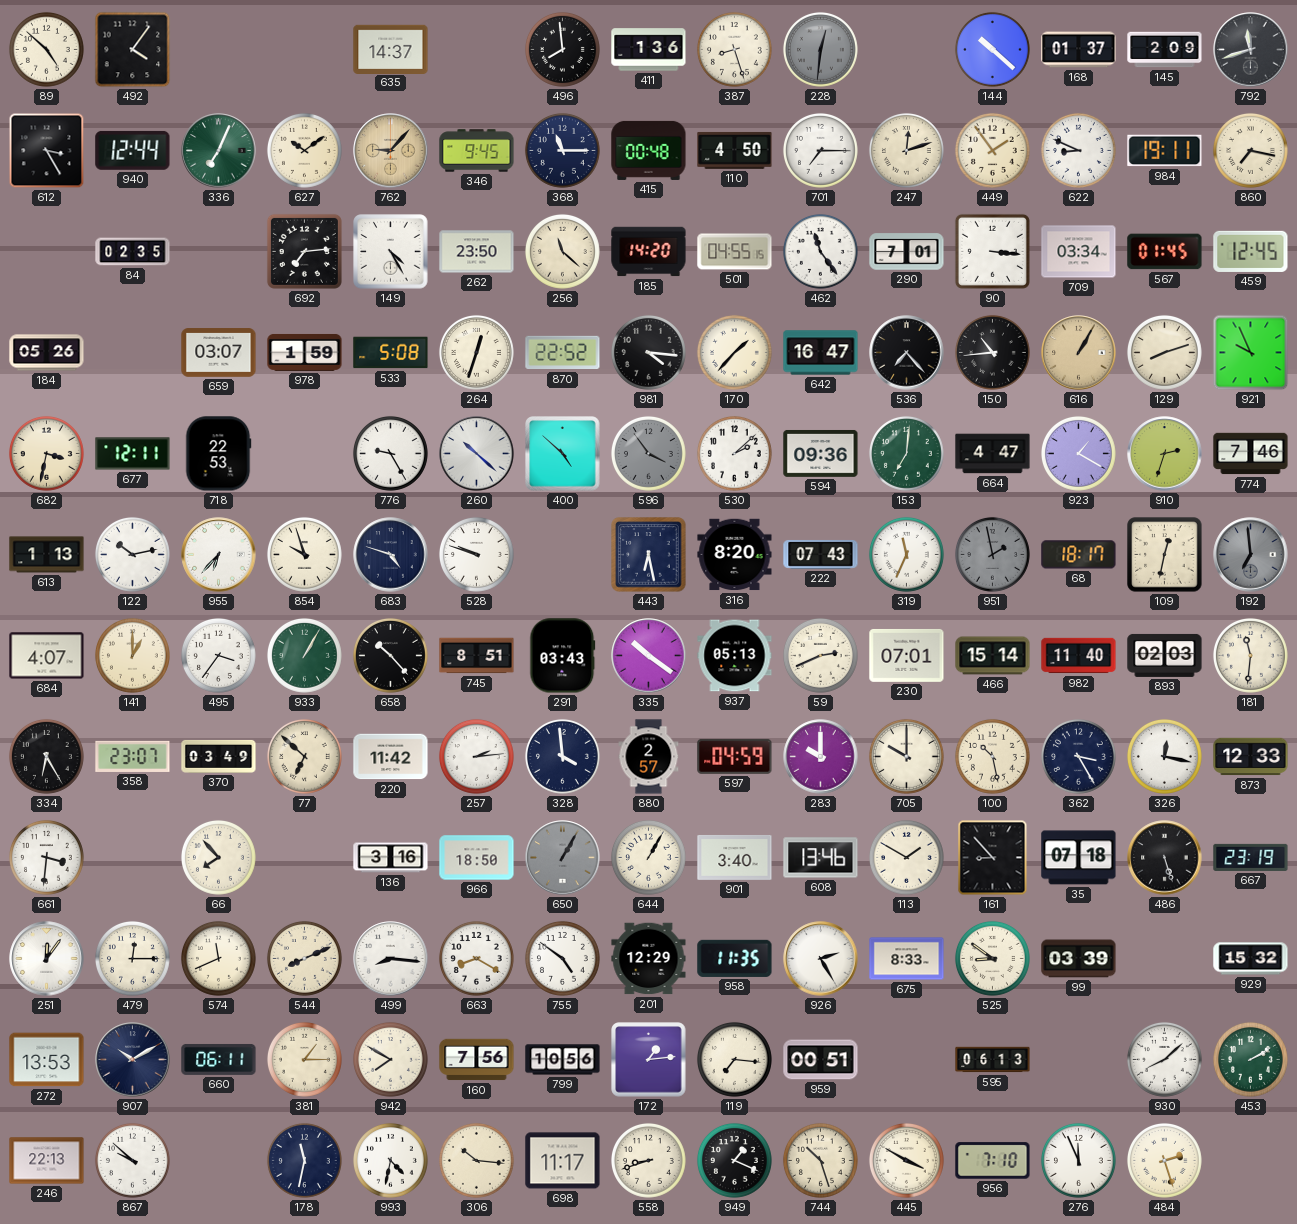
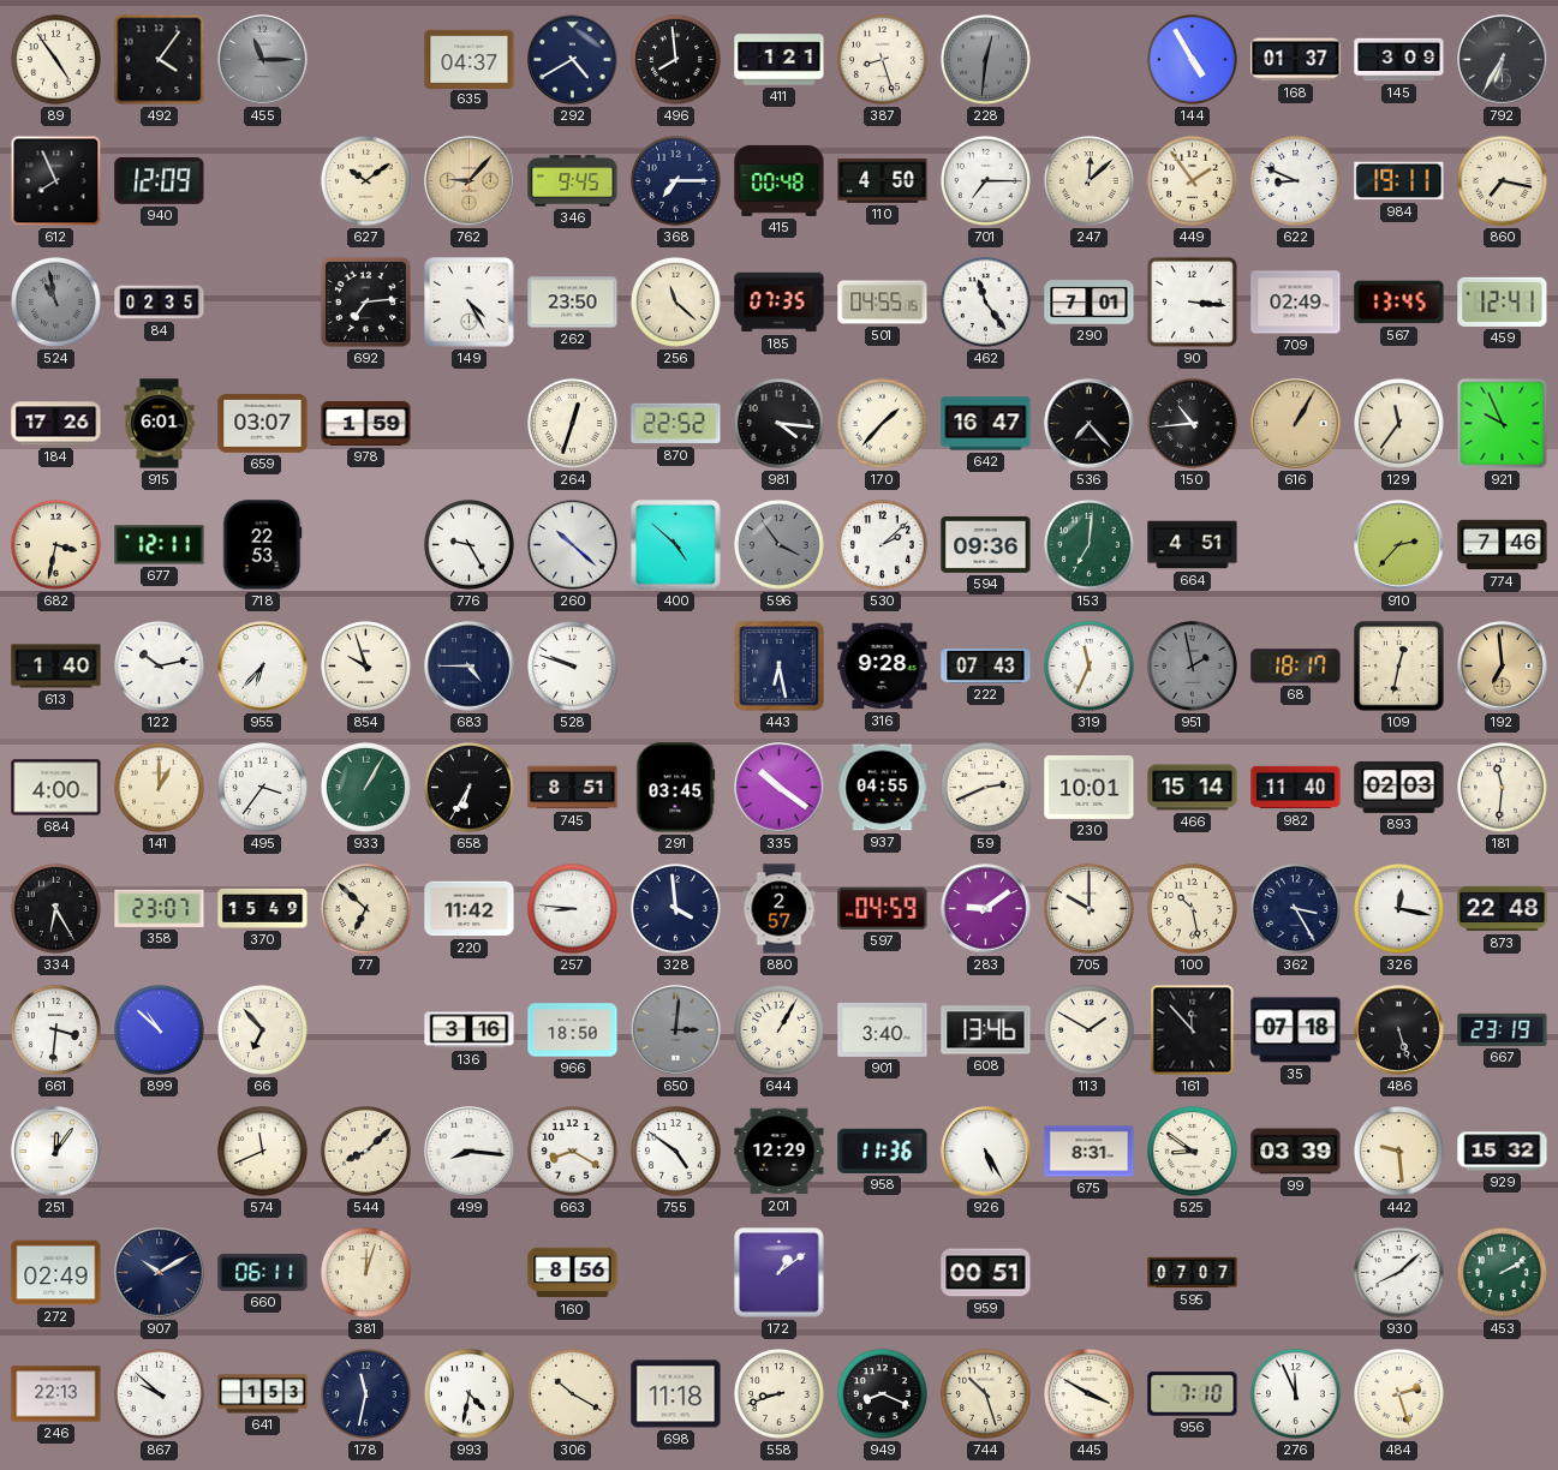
89: 4:52 -> 4:54
455: none -> 11:15
635: 14:37 -> 04:37
292: none -> 4:40
411: 1:36 -> 1:21
144: 10:22 -> 4:55
145: 2:09 -> 3:09
792: 11:42 -> 6:35
612: 3:25 -> 7:56
940: 12:44 -> 12:09
336: 7:04 -> none
368: 11:15 -> 7:15
247: 12:12 -> 12:08
524: none -> 10:58
185: 14:20 -> 07:35
709: 03:34 -> 02:49
567: 01:45 -> 13:45
459: 12:45 -> 12:41
184: 05:26 -> 17:26
915: none -> 6:01
533: 5:08 -> none
129: 8:12 -> 11:36
664: 4:47 -> 4:51
923: 1:20 -> none
910: 2:33 -> 2:37
613: 1:13 -> 1:40
683: 4:48 -> 4:45
316: 8:20 -> 9:28
192 dial: grey -> champagne
684: 4:07 -> 4:00
658: 10:23 -> 6:35
291: 03:43 -> 03:45
937: 05:13 -> 04:55
230: 07:01 -> 10:01
370: 03:49 -> 15:49
257: 2:14 -> 8:46
283: 10:00 -> 9:09
873: 12:33 -> 22:48
899: none -> 10:52
66: 7:53 -> 6:53
650: 1:05 -> 3:01
161: 8:53 -> 11:53
479: 12:15 -> none
544: 8:11 -> 8:08
958: 11:35 -> 11:36
926: 2:25 -> 5:25
675: 8:33 -> 8:31
442: none -> 9:29
272: 13:53 -> 02:49
381: 1:15 -> 12:03
942: 7:50 -> none
160: 7:56 -> 8:56
799: 10:56 -> none
172: 1:14 -> 1:09
119: 7:16 -> none
595: 06:13 -> 07:07
641: none -> 1:53
306: 10:16 -> 10:20
698: 11:17 -> 11:18
949: 1:19 -> 8:19
